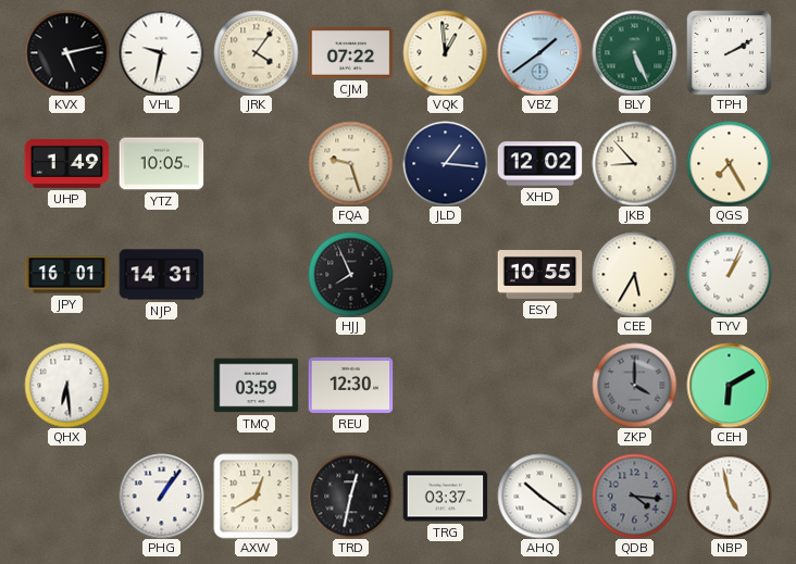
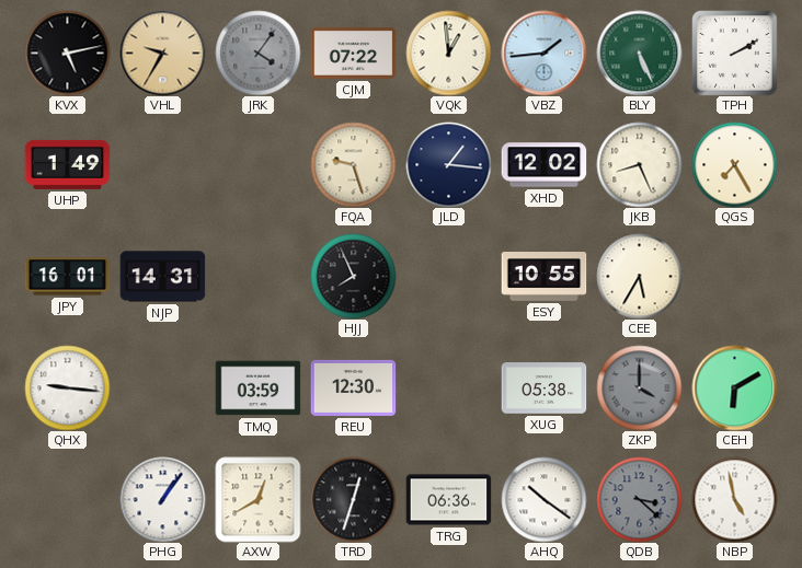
VHL: 9:32 -> 9:35
VHL dial: white -> champagne
JRK dial: cream -> grey
VBZ: 1:39 -> 1:44
YTZ: 10:05 -> none
JKB: 8:53 -> 8:26
TYV: 1:04 -> none
QHX: 6:29 -> 9:16
XUG: none -> 05:38
TRD: 12:32 -> 12:33
TRG: 03:37 -> 06:36
QDB: 4:16 -> 3:22
